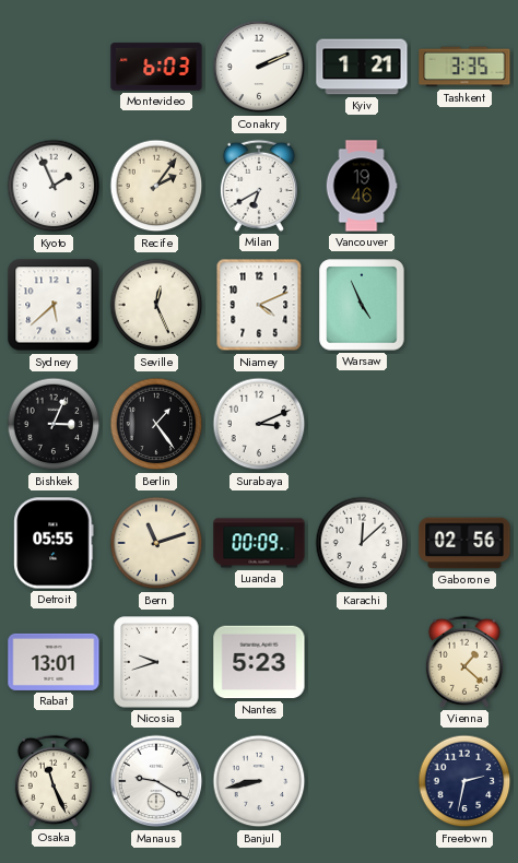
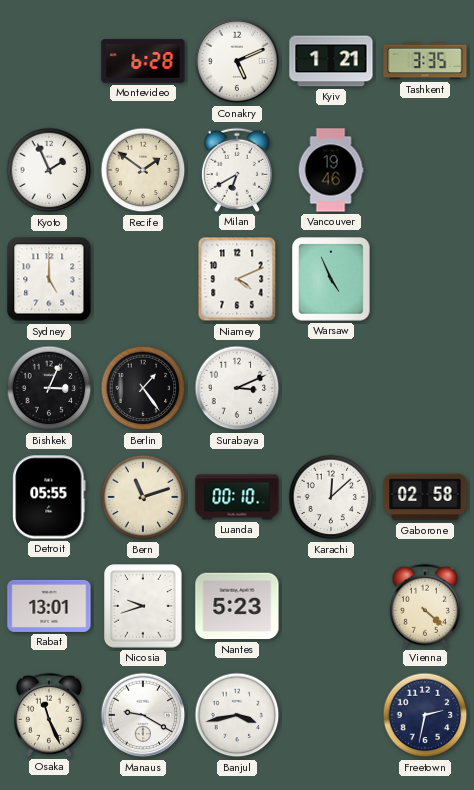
Montevideo: 6:03 -> 6:28
Conakry: 2:11 -> 5:11
Recife: 2:06 -> 1:51
Sydney: 5:38 -> 5:00
Seville: 12:26 -> none
Luanda: 00:09 -> 00:10
Gaborone: 02:56 -> 02:58
Vienna: 1:22 -> 4:22
Banjul: 8:43 -> 3:43
